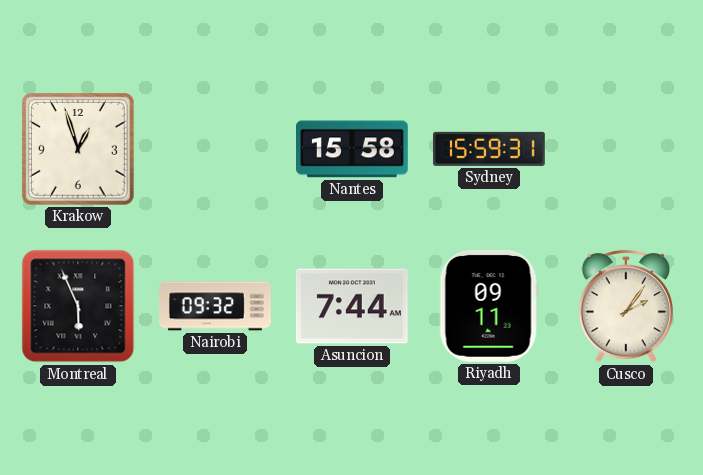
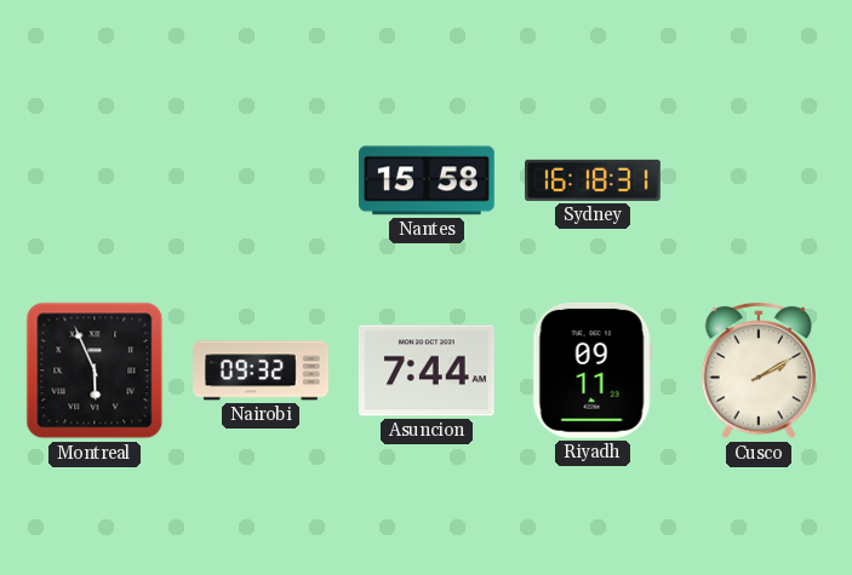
Krakow: 12:57 -> none
Sydney: 15:59 -> 16:18
Cusco: 2:06 -> 2:10
